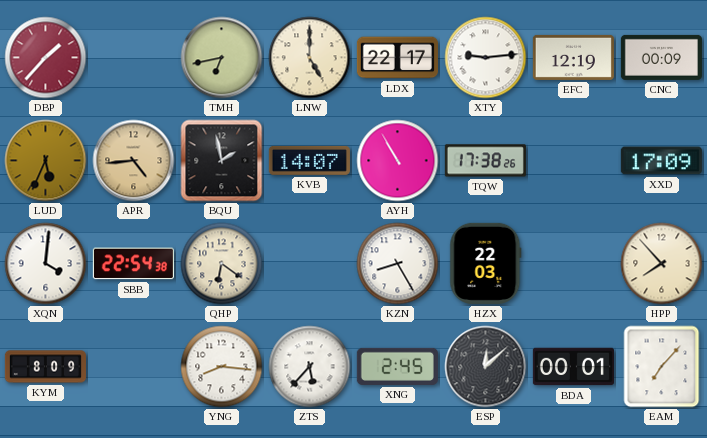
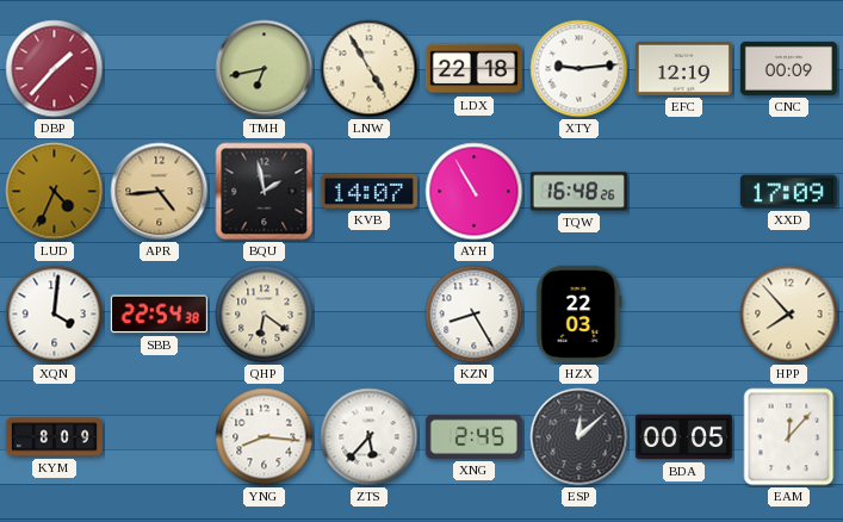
LNW: 5:00 -> 4:55
LDX: 22:17 -> 22:18
LUD: 5:34 -> 4:34
TQW: 17:38 -> 16:48
BDA: 00:01 -> 00:05
EAM: 7:07 -> 12:07
